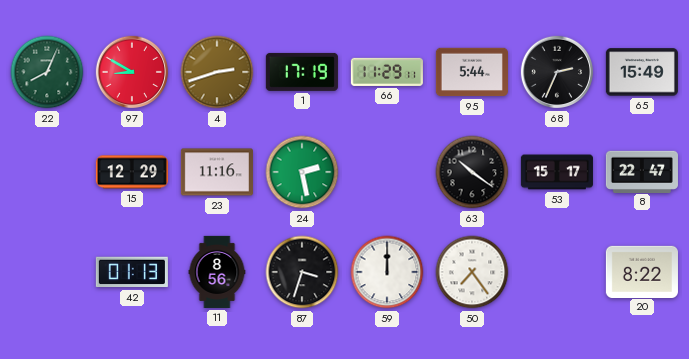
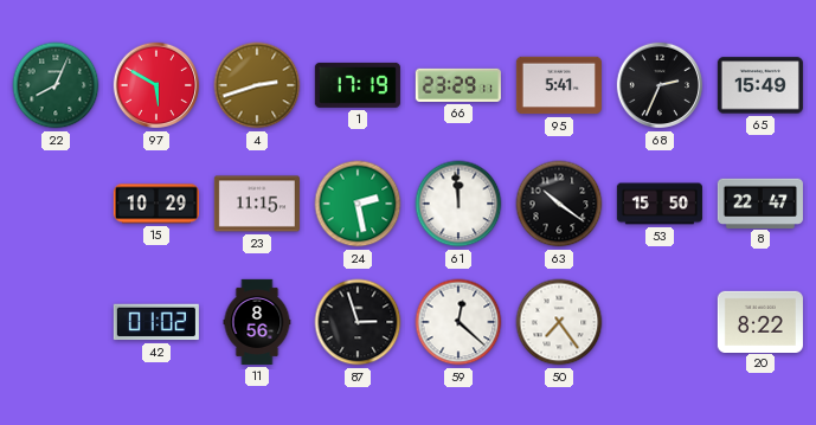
97: 8:50 -> 5:50
66: 11:29 -> 23:29
95: 5:44 -> 5:41
15: 12:29 -> 10:29
23: 11:16 -> 11:15
61: none -> 11:59
53: 15:17 -> 15:50
42: 01:13 -> 01:02
87: 3:33 -> 2:57
59: 12:00 -> 12:22
